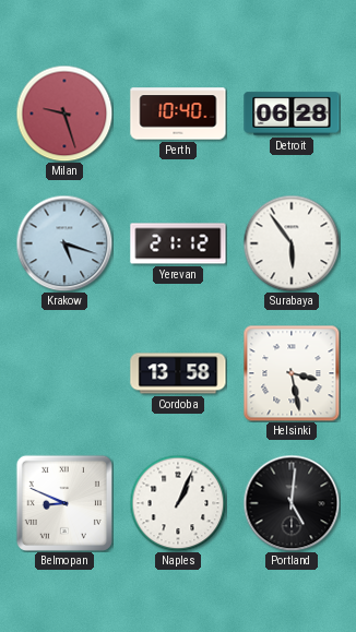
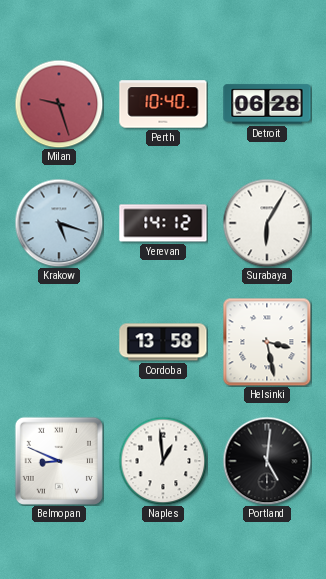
Yerevan: 21:12 -> 14:12
Surabaya: 5:54 -> 6:05
Naples: 1:04 -> 12:59
